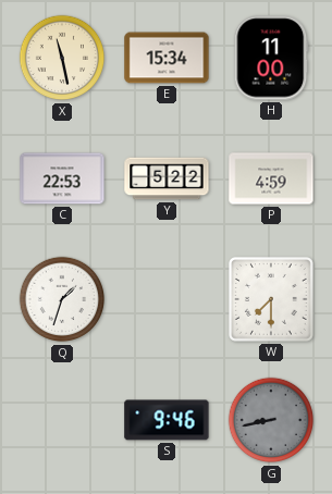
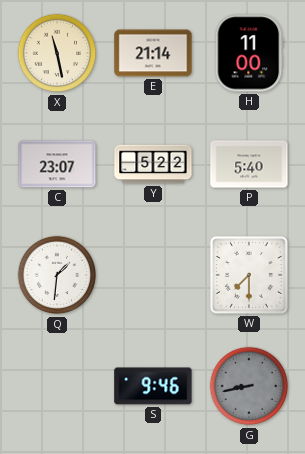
E: 15:34 -> 21:14
C: 22:53 -> 23:07
P: 4:59 -> 5:40
Q: 1:33 -> 1:31
